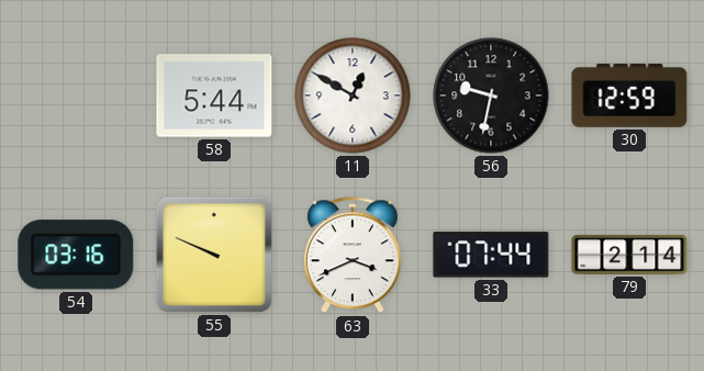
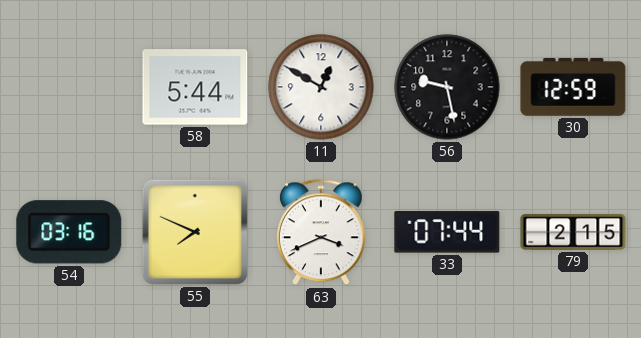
56: 9:32 -> 9:28
55: 9:49 -> 7:49
79: 2:14 -> 2:15
